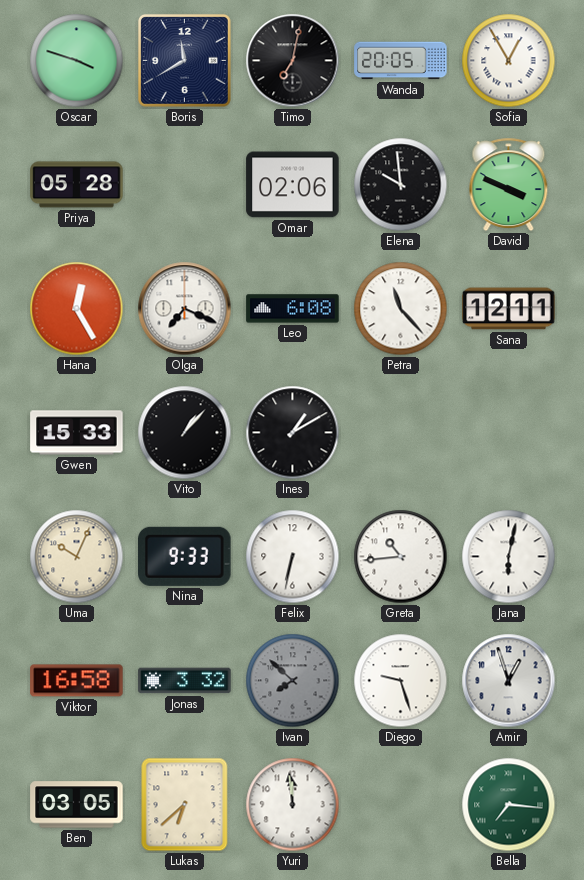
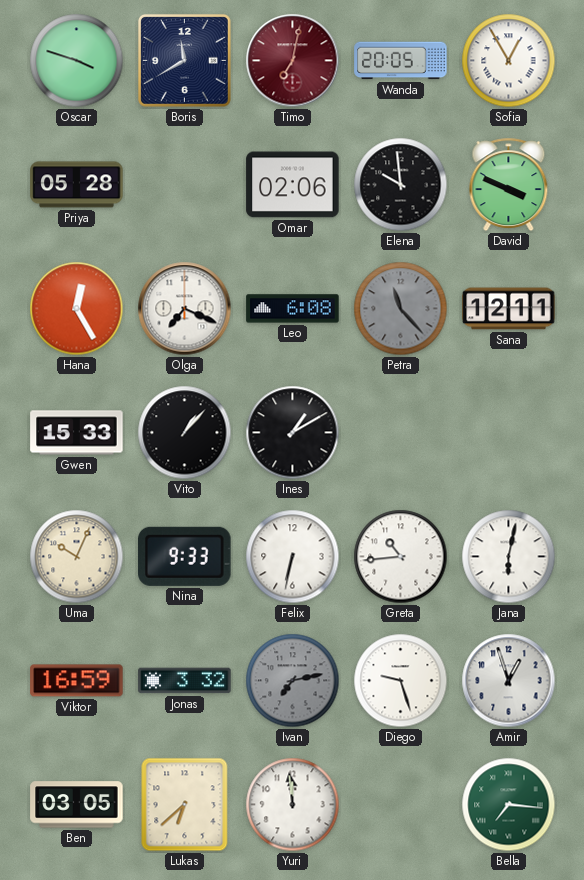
Timo dial: black -> burgundy
Petra dial: white -> grey
Viktor: 16:58 -> 16:59
Ivan: 7:52 -> 7:13
